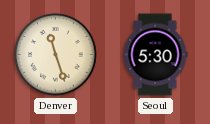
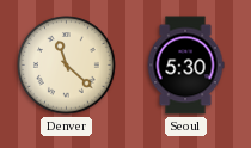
Denver: 11:27 -> 11:22
